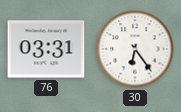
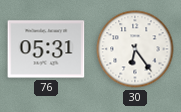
76: 03:31 -> 05:31
